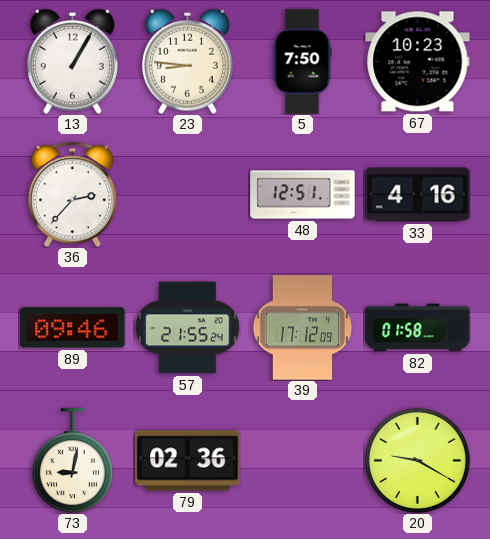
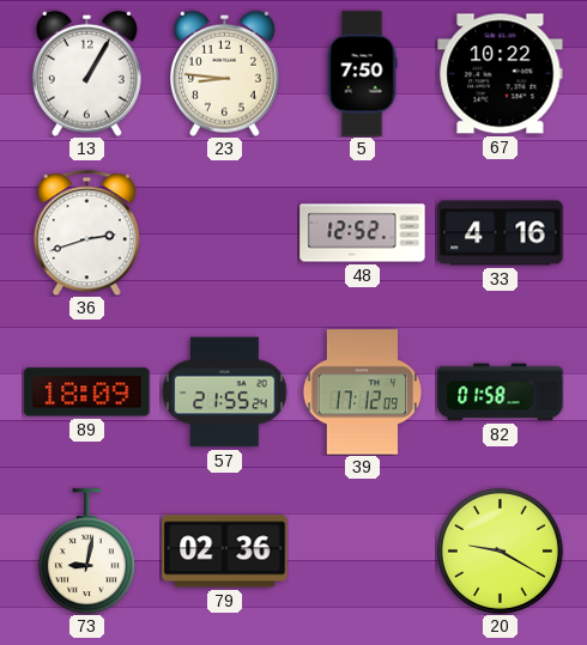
67: 10:23 -> 10:22
36: 2:37 -> 2:42
48: 12:51 -> 12:52
89: 09:46 -> 18:09
